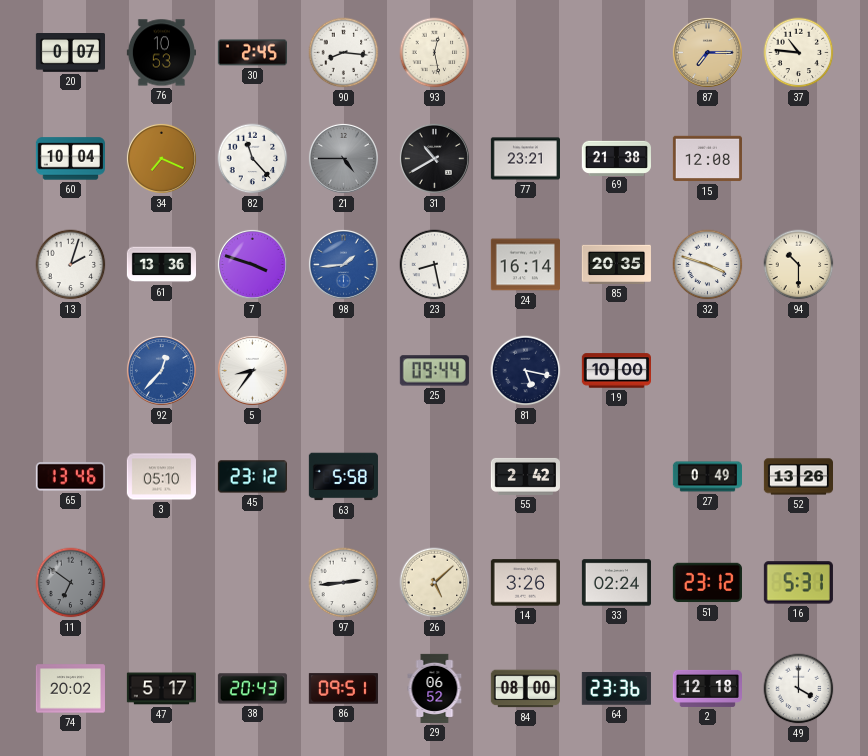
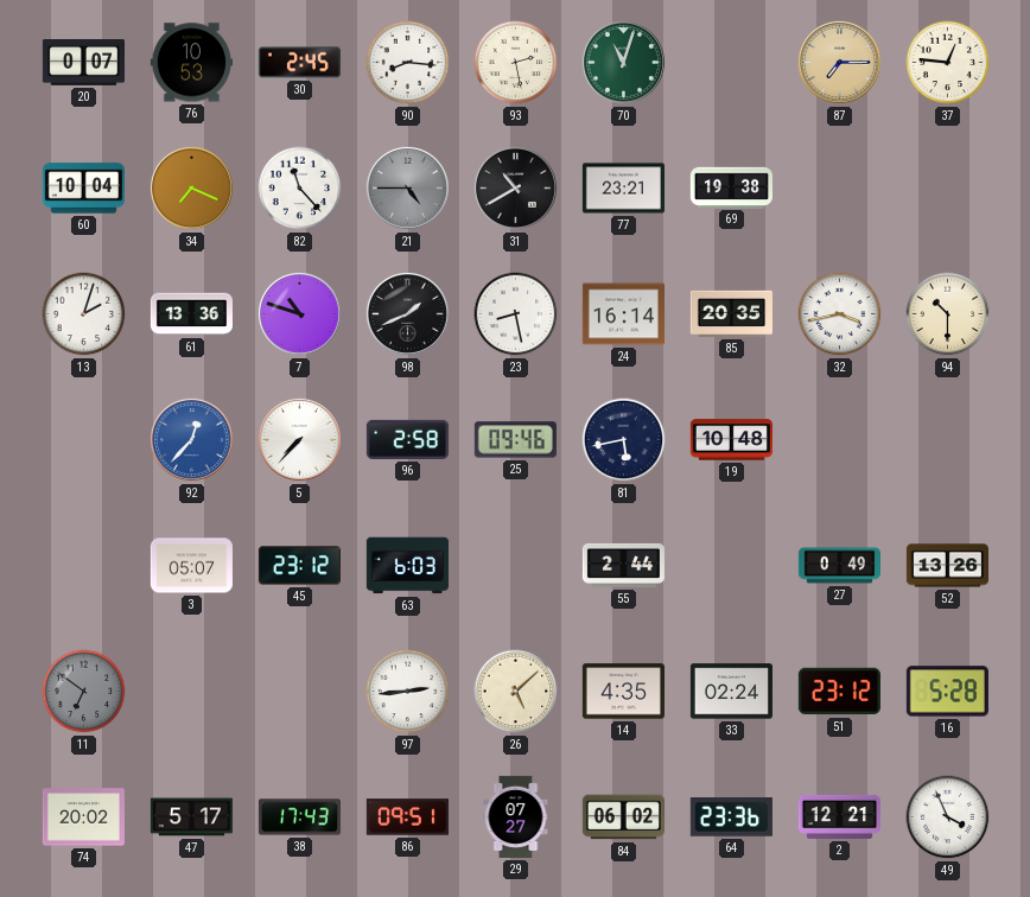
93: 12:28 -> 2:28
70: none -> 11:03
37: 10:46 -> 12:46
69: 21:38 -> 19:38
15: 12:08 -> none
7: 3:48 -> 10:48
98: 1:44 -> 1:41
98 dial: blue -> black
32: 3:48 -> 3:43
5: 8:36 -> 7:37
96: none -> 2:58
25: 09:44 -> 09:46
81: 5:17 -> 5:43
19: 10:00 -> 10:48
65: 13:46 -> none
3: 05:10 -> 05:07
63: 5:58 -> 6:03
55: 2:42 -> 2:44
14: 3:26 -> 4:35
16: 5:31 -> 5:28
38: 20:43 -> 17:43
29: 06:52 -> 07:27
84: 08:00 -> 06:02
2: 12:18 -> 12:21
49: 4:00 -> 3:56
